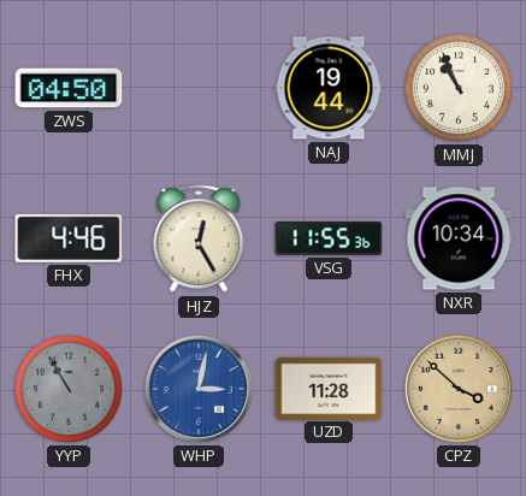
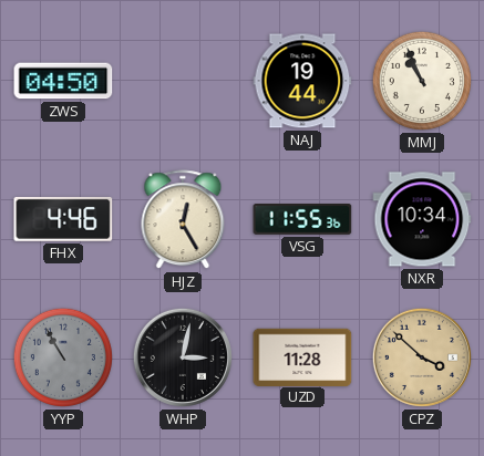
WHP dial: blue -> black
